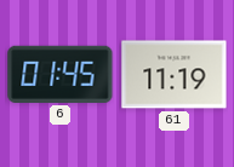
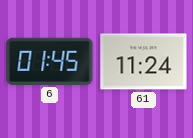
61: 11:19 -> 11:24
